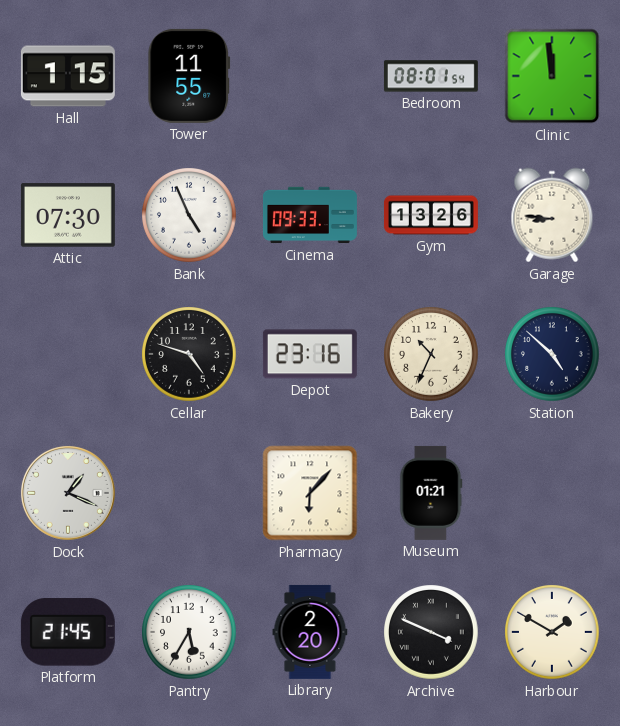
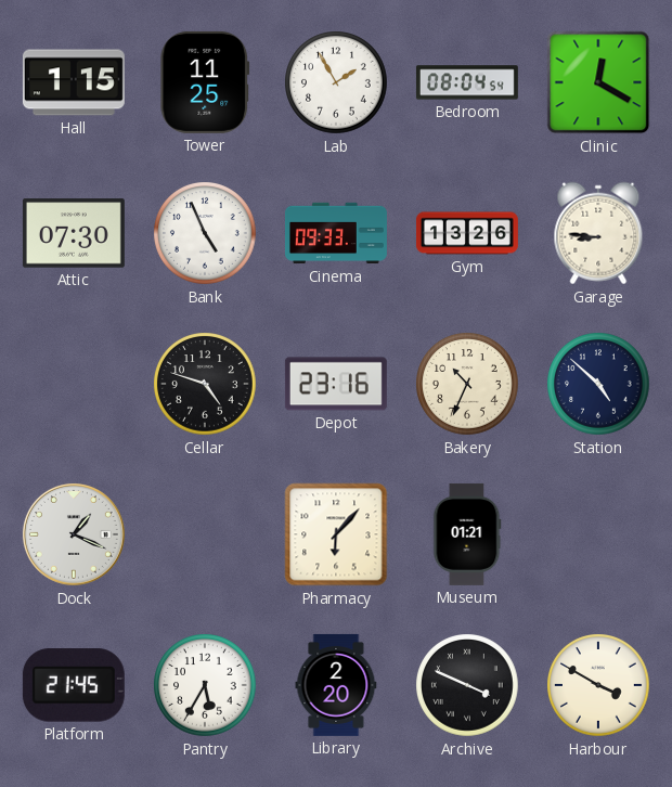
Tower: 11:55 -> 11:25
Lab: none -> 1:55
Bedroom: 08:01 -> 08:04
Clinic: 11:59 -> 12:20
Harbour: 1:50 -> 3:50
